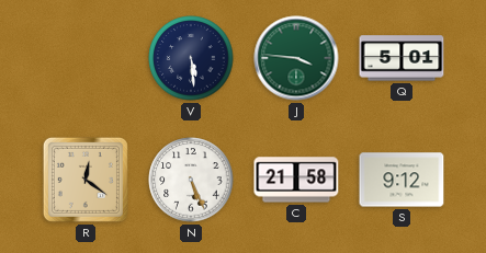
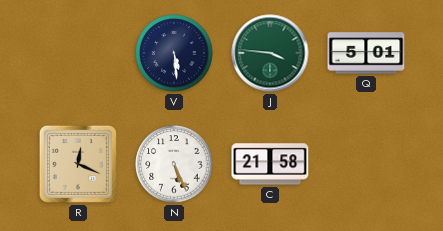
R: 12:21 -> 12:19
S: 9:12 -> none
